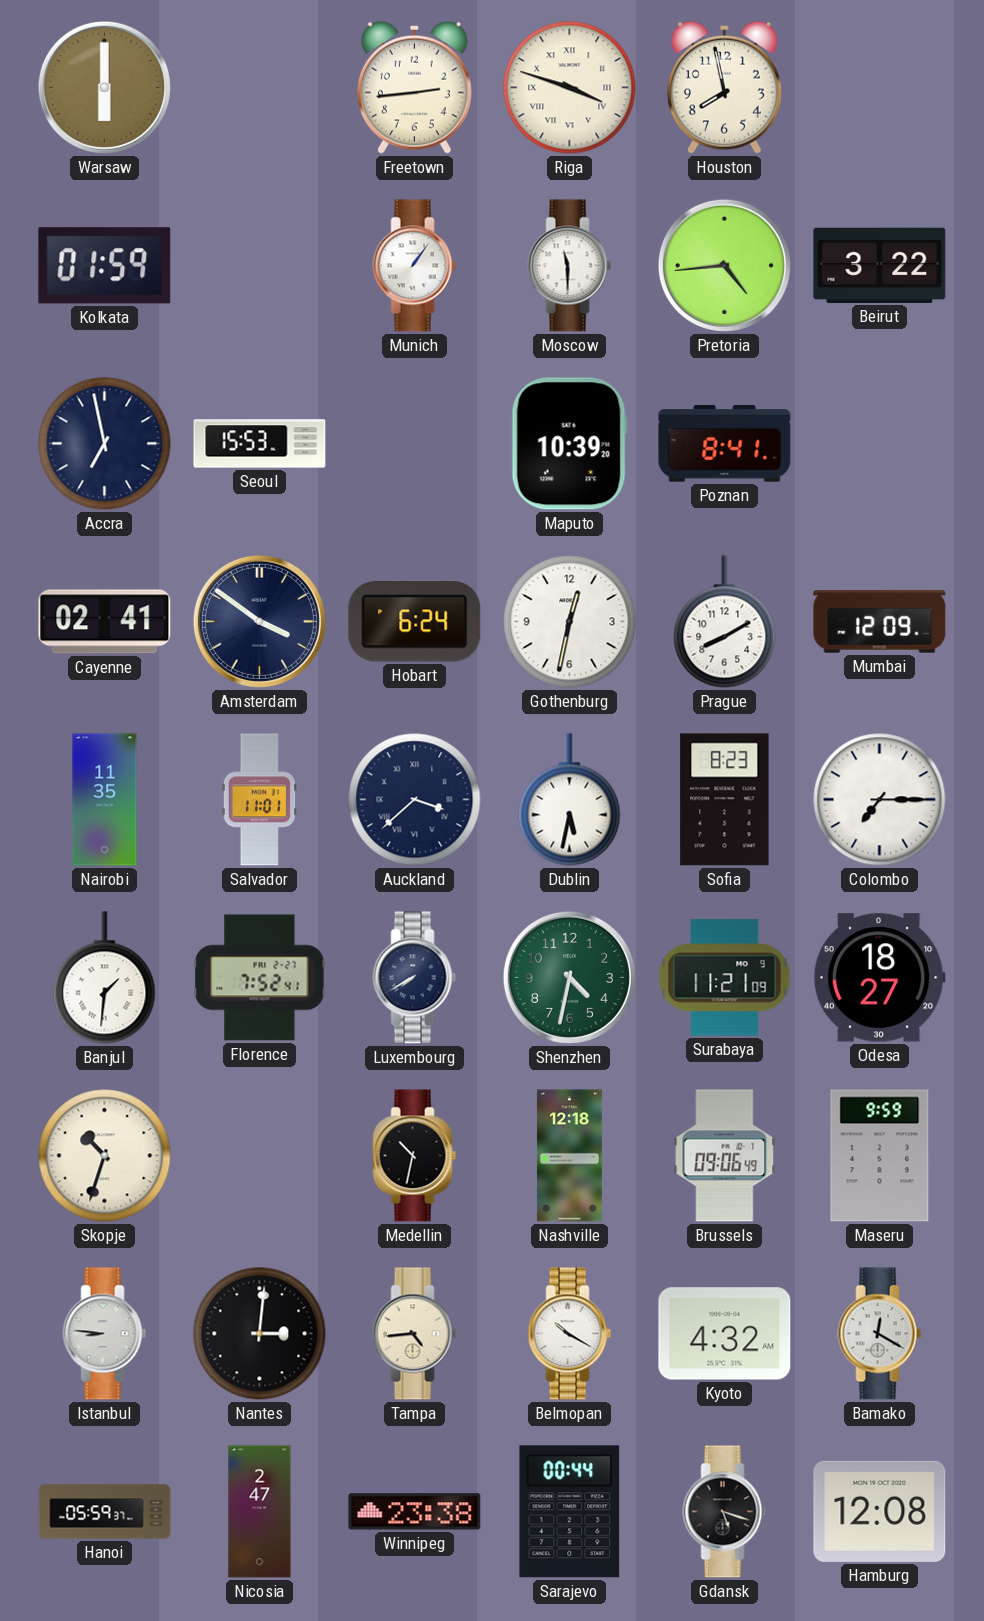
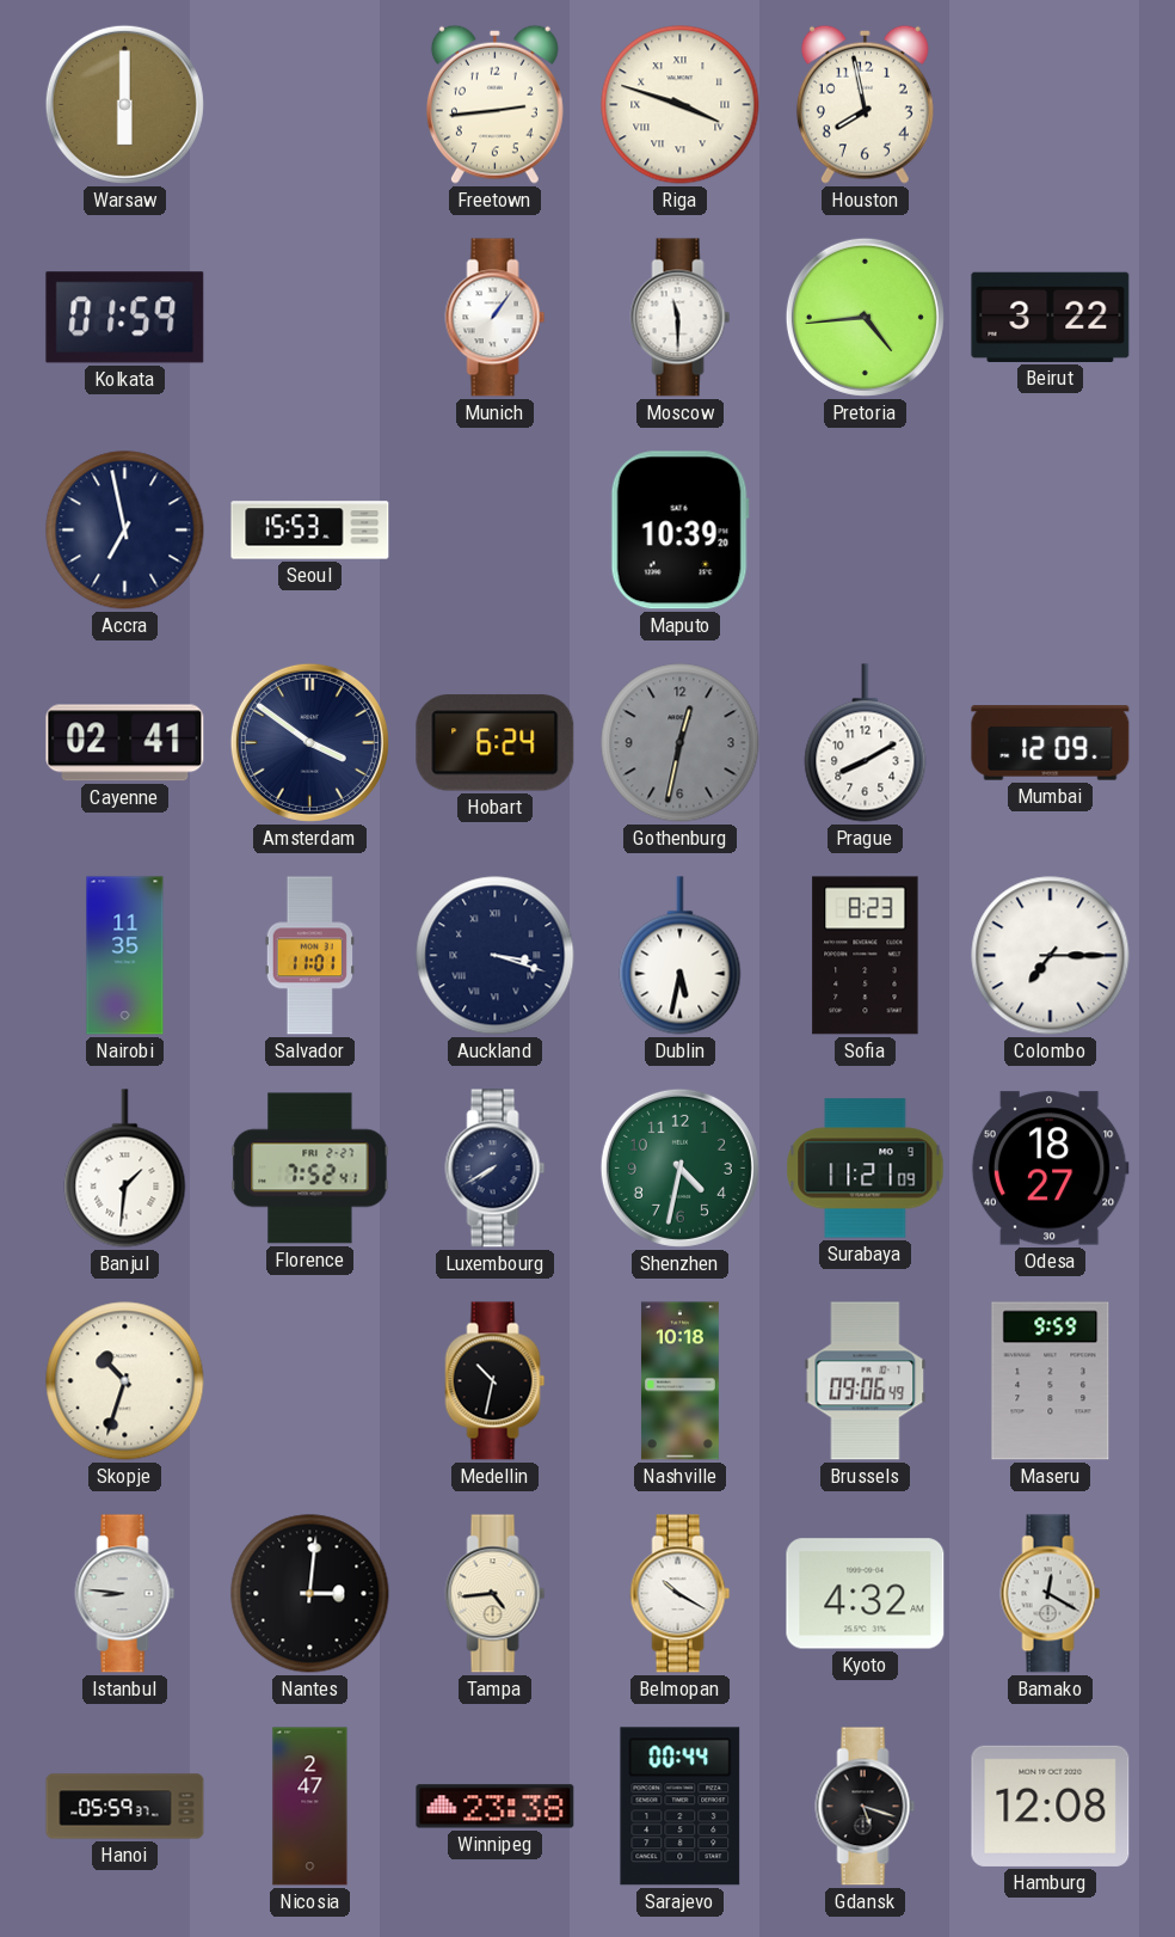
Poznan: 8:41 -> none
Gothenburg dial: white -> grey
Auckland: 3:38 -> 3:18
Nashville: 12:18 -> 10:18
